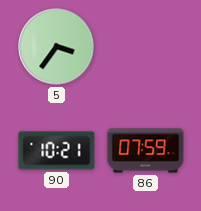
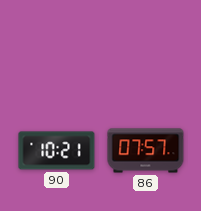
5: 3:36 -> none
86: 07:59 -> 07:57
